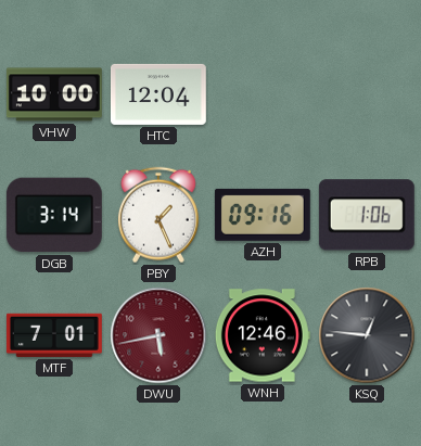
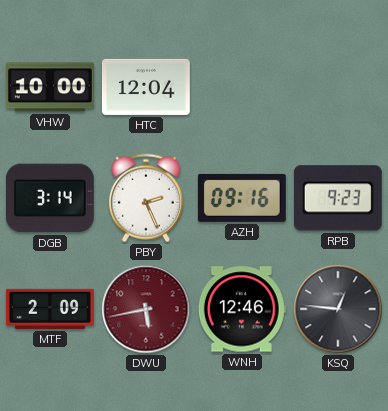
PBY: 1:26 -> 2:26
RPB: 1:06 -> 9:23
MTF: 7:01 -> 2:09
